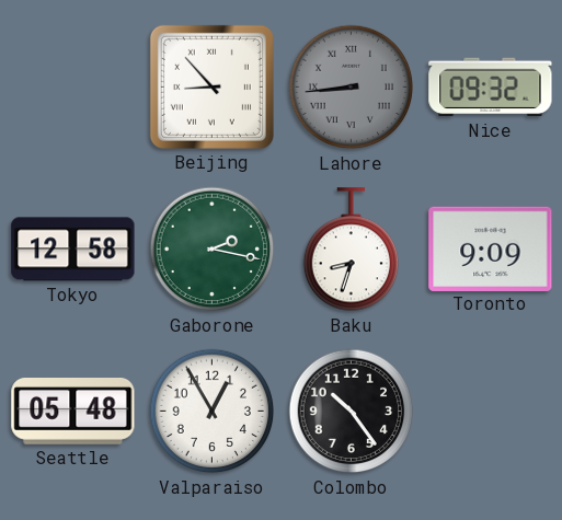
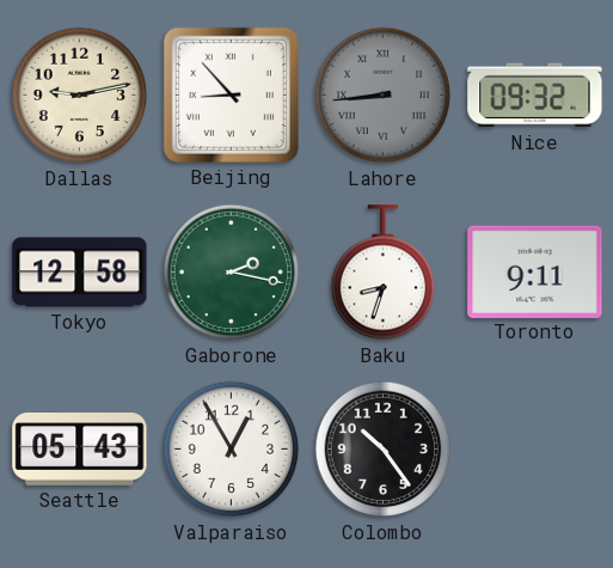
Dallas: none -> 9:13
Toronto: 9:09 -> 9:11
Seattle: 05:48 -> 05:43
